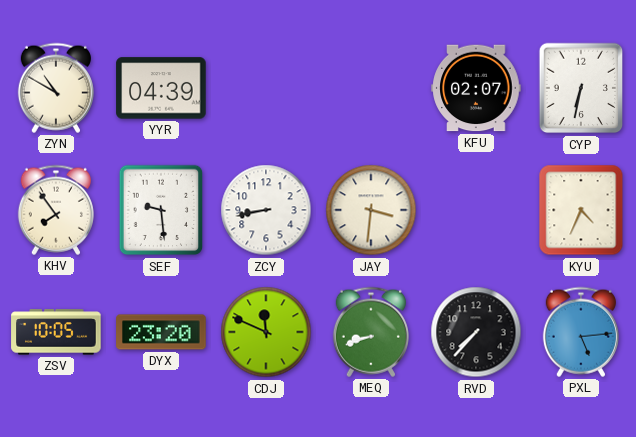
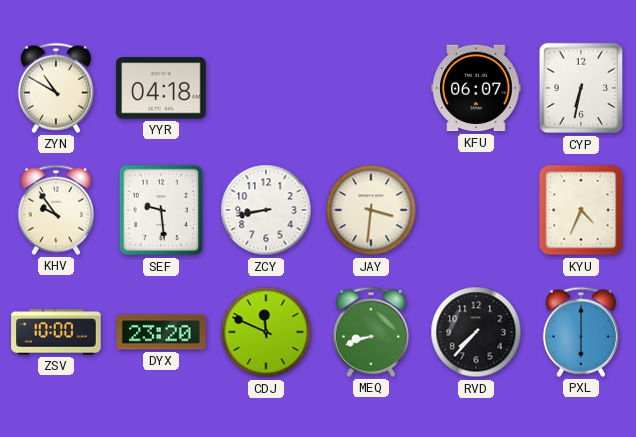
YYR: 04:39 -> 04:18
KFU: 02:07 -> 06:07
KHV: 7:54 -> 9:54
ZSV: 10:05 -> 10:00
PXL: 5:14 -> 6:00
